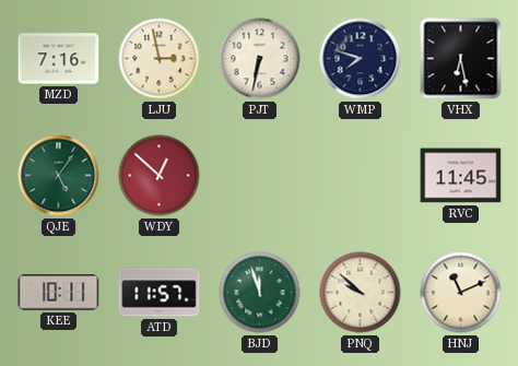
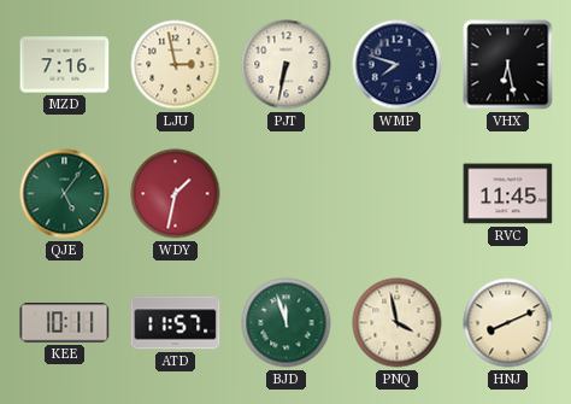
WDY: 12:52 -> 1:32
PNQ: 9:52 -> 3:58
HNJ: 11:11 -> 8:11
